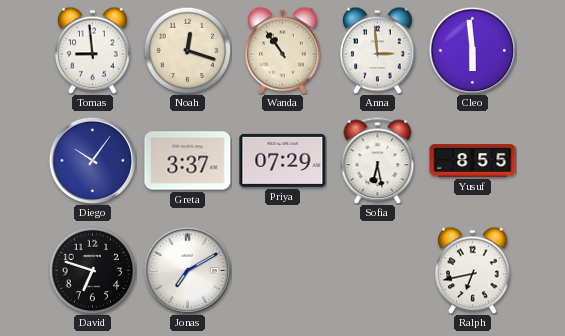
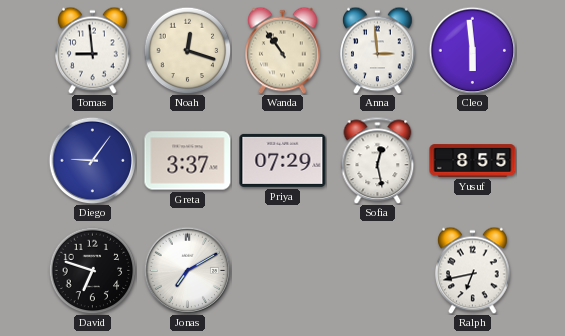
Diego: 10:06 -> 9:06
Sofia: 6:28 -> 12:28
